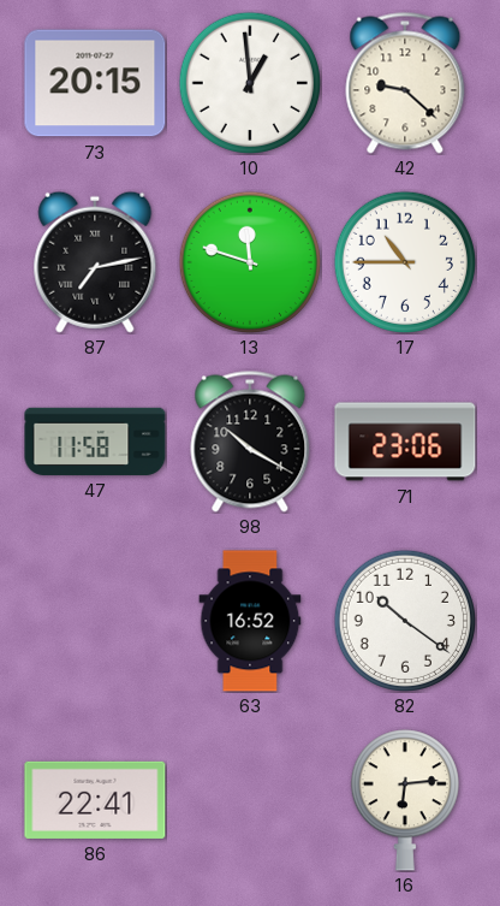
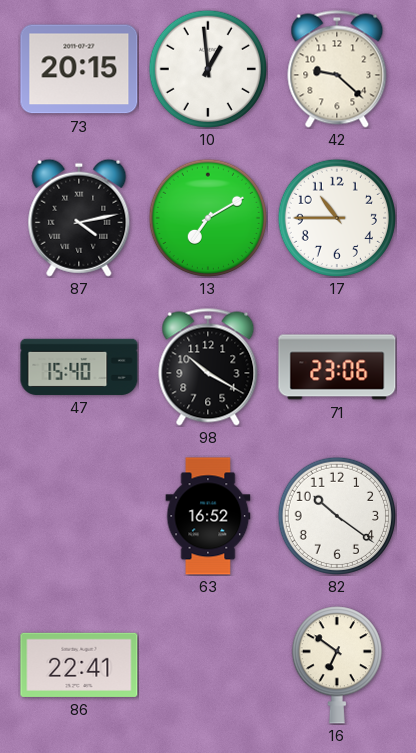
87: 7:13 -> 4:13
13: 11:48 -> 7:10
47: 11:58 -> 15:40
16: 6:14 -> 6:51
